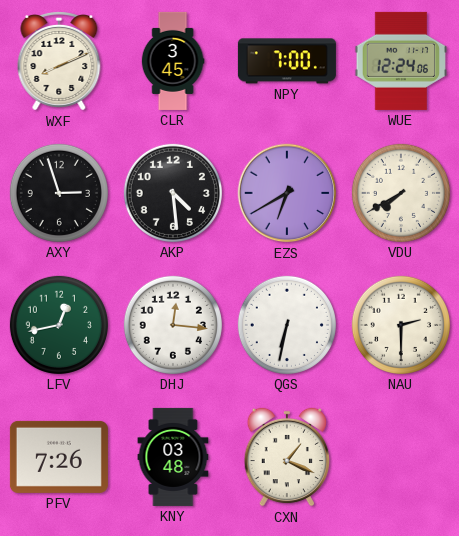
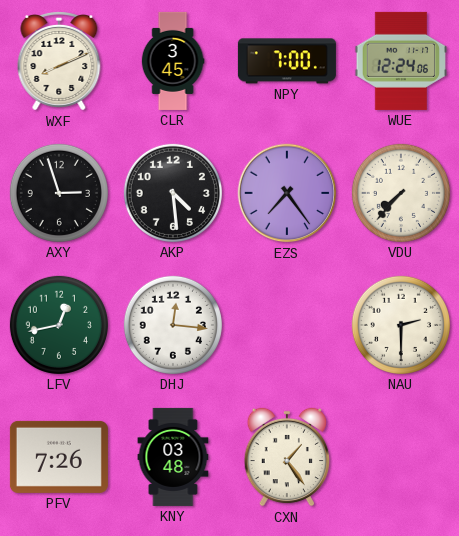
EZS: 6:40 -> 7:24
VDU: 7:40 -> 7:37
QGS: 6:32 -> none
CXN: 1:19 -> 1:24
